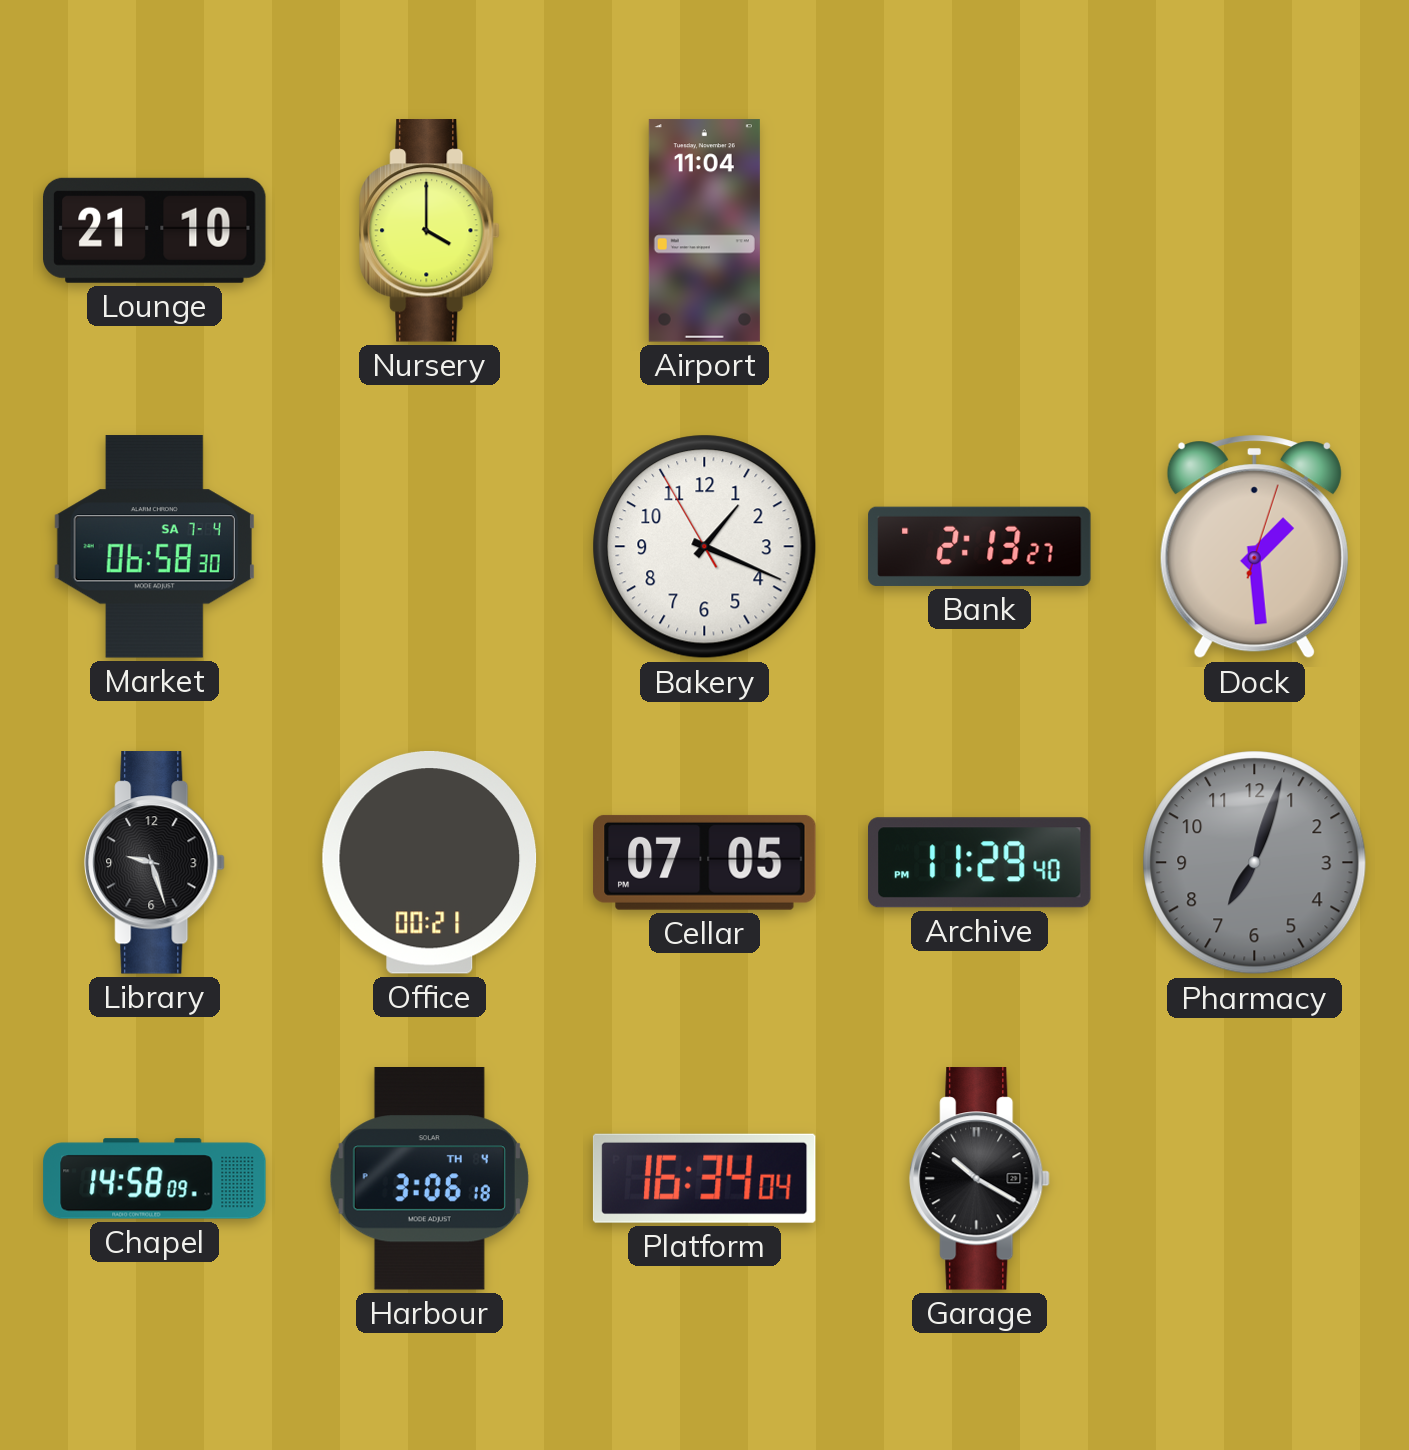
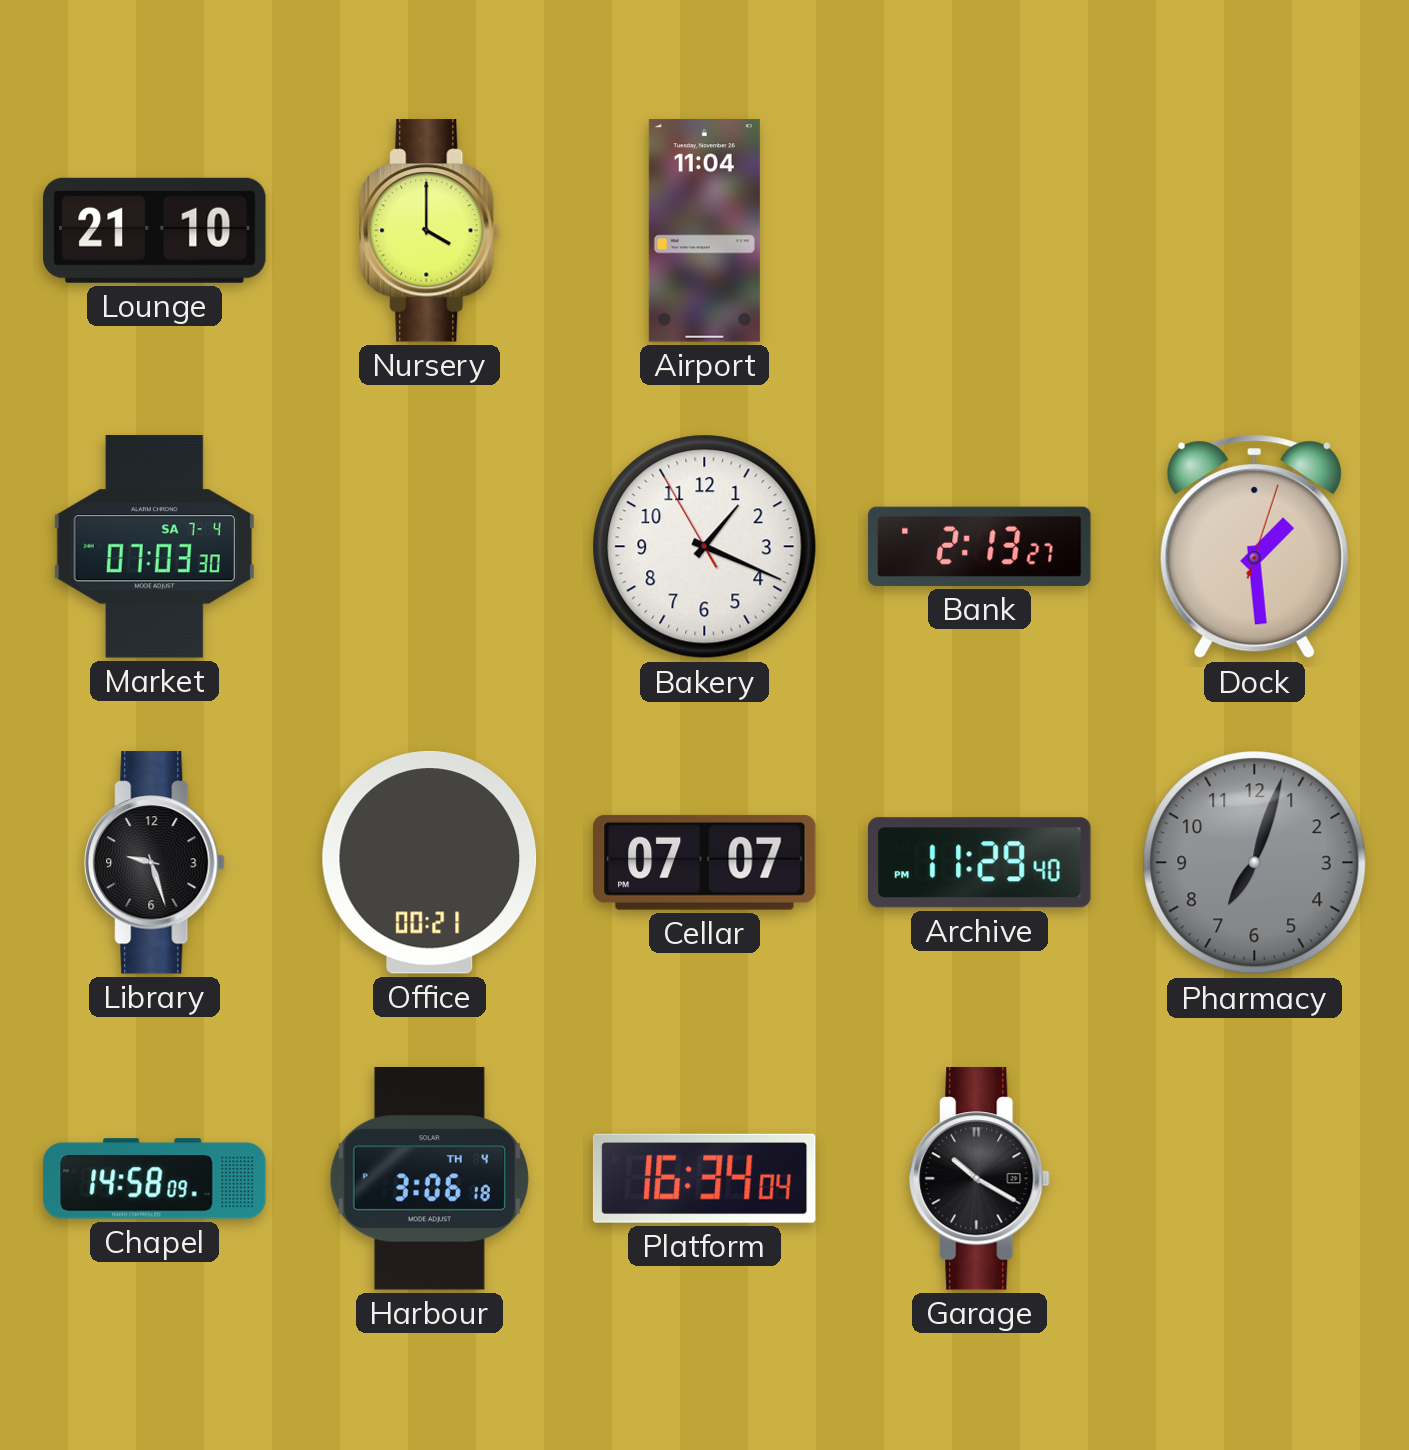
Market: 06:58 -> 07:03
Cellar: 07:05 -> 07:07
